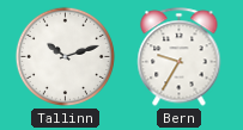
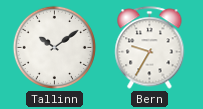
Tallinn: 10:12 -> 10:09
